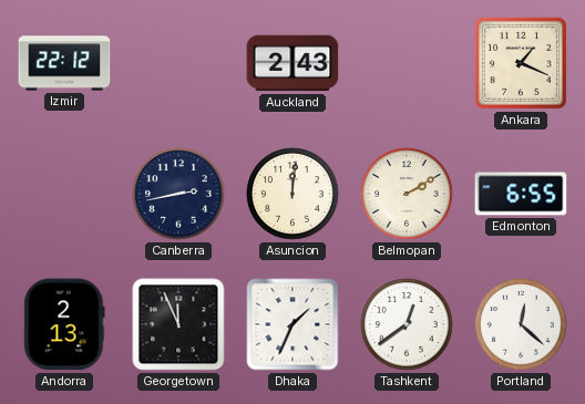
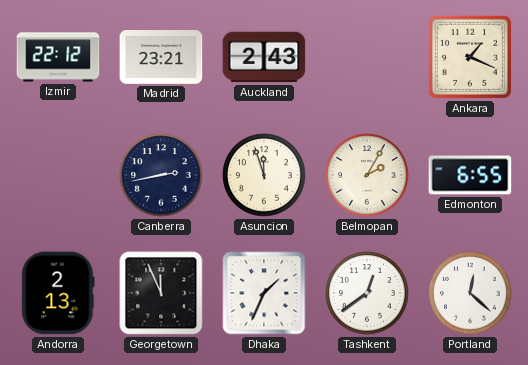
Madrid: none -> 23:21
Asuncion: 12:01 -> 11:57
Belmopan: 2:10 -> 2:05
